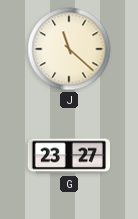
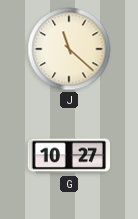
G: 23:27 -> 10:27
